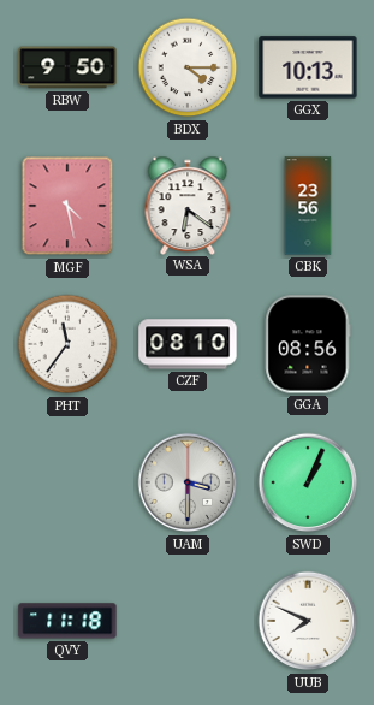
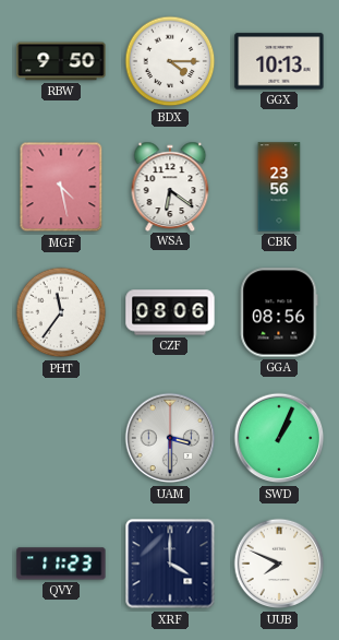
CZF: 08:10 -> 08:06
QVY: 11:18 -> 11:23
XRF: none -> 4:00
